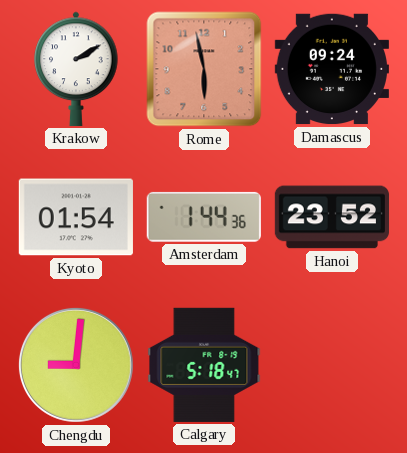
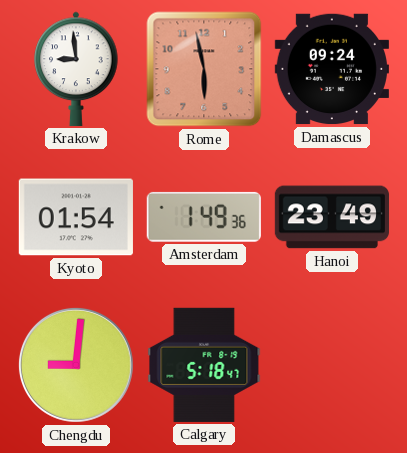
Krakow: 2:10 -> 8:59
Amsterdam: 1:44 -> 1:49
Hanoi: 23:52 -> 23:49
